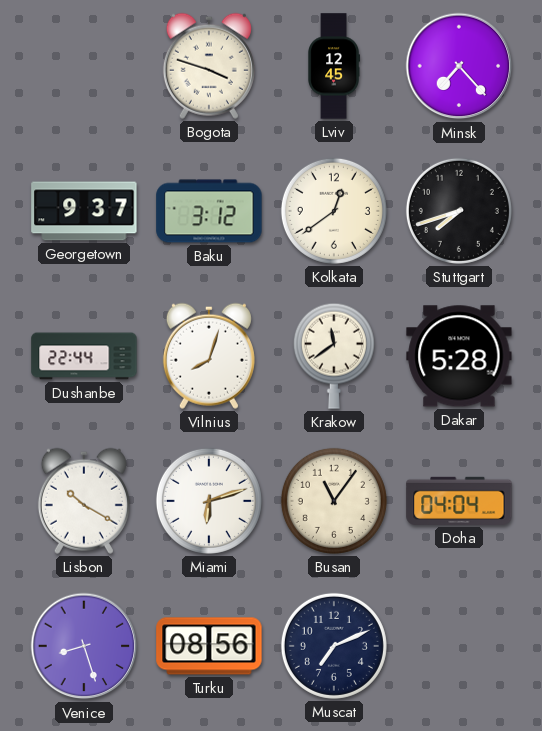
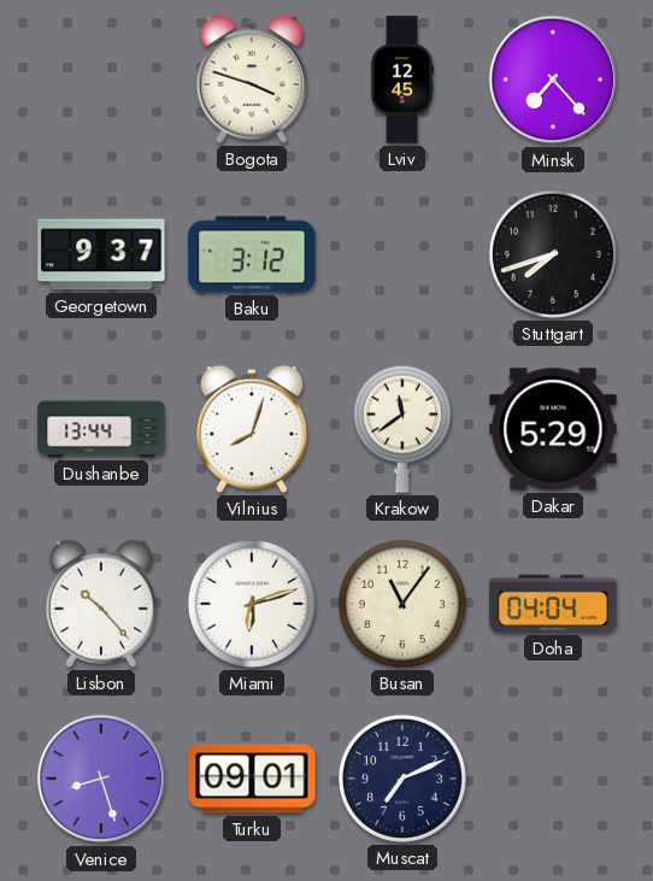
Kolkata: 12:39 -> none
Dushanbe: 22:44 -> 13:44
Dakar: 5:28 -> 5:29
Lisbon: 10:20 -> 10:23
Turku: 08:56 -> 09:01
